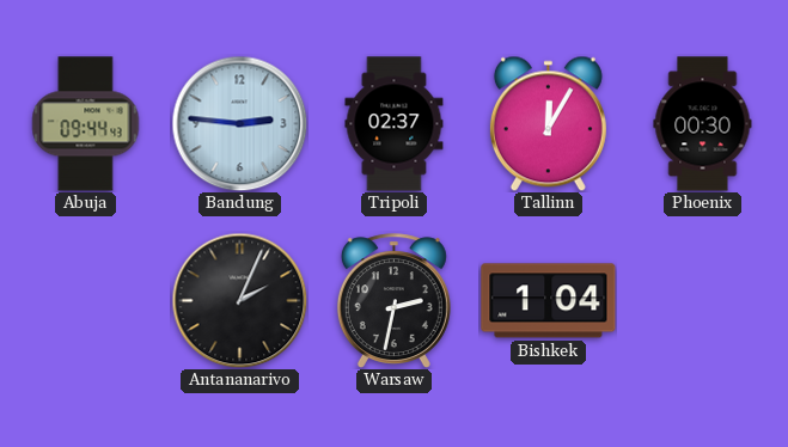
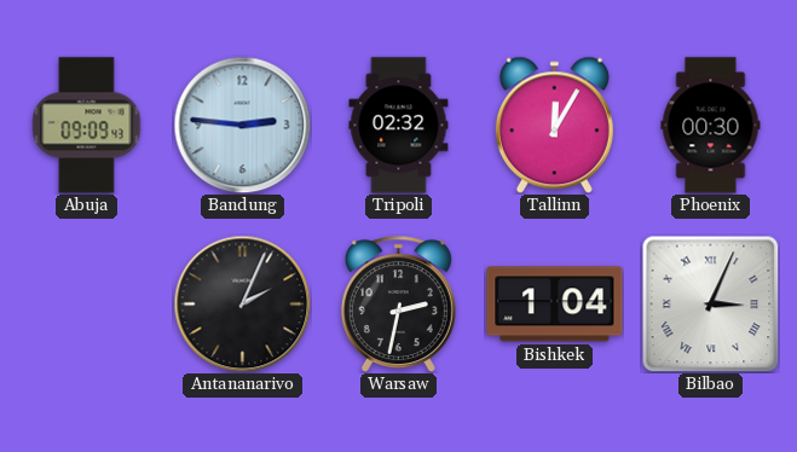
Abuja: 09:44 -> 09:09
Tripoli: 02:37 -> 02:32
Bilbao: none -> 3:04
